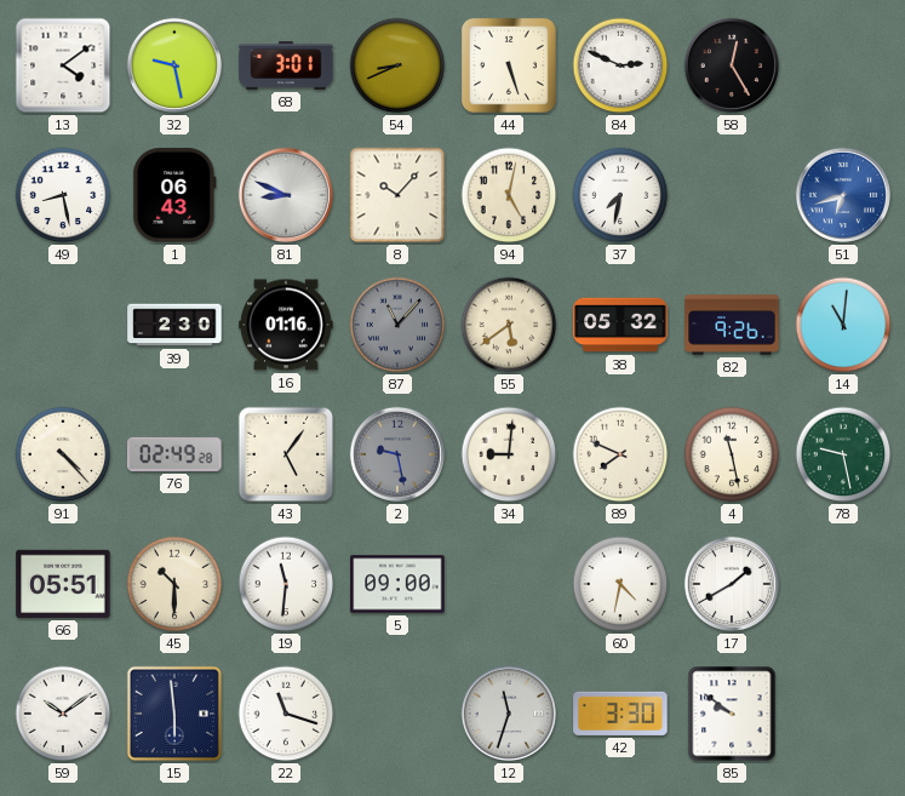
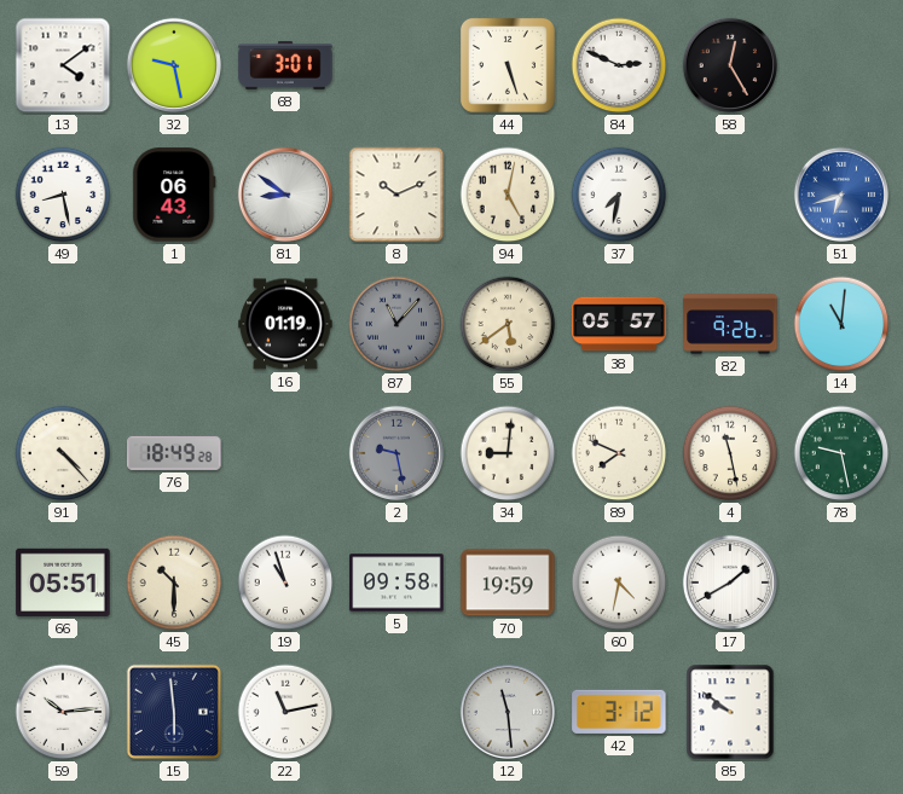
54: 8:41 -> none
81: 8:49 -> 8:51
8: 10:07 -> 10:11
39: 2:30 -> none
16: 01:16 -> 01:19
38: 05:32 -> 05:57
76: 02:49 -> 18:49
43: 5:06 -> none
19: 11:31 -> 10:57
5: 09:00 -> 09:58
70: none -> 19:59
59: 10:09 -> 10:14
22: 11:18 -> 11:13
12: 11:33 -> 11:29
42: 3:30 -> 3:12
